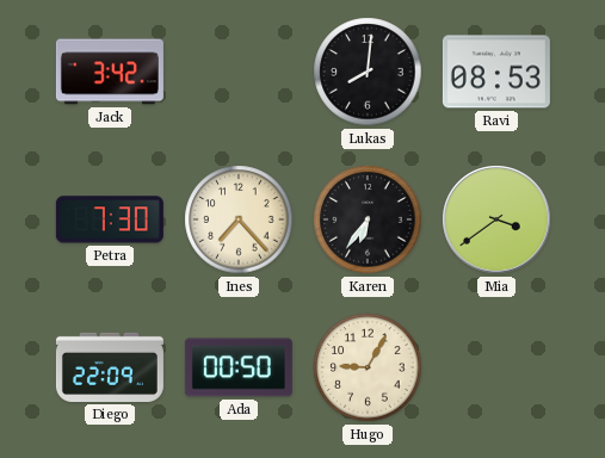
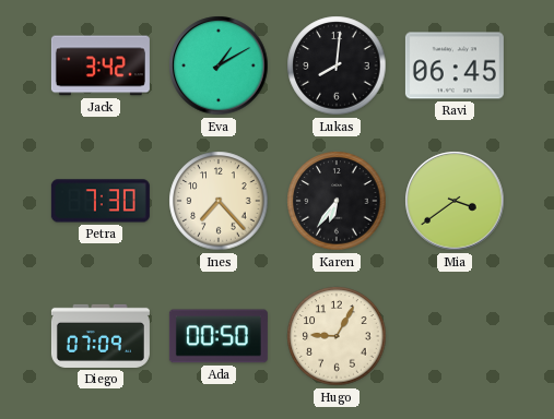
Eva: none -> 1:10
Ravi: 08:53 -> 06:45
Diego: 22:09 -> 07:09
